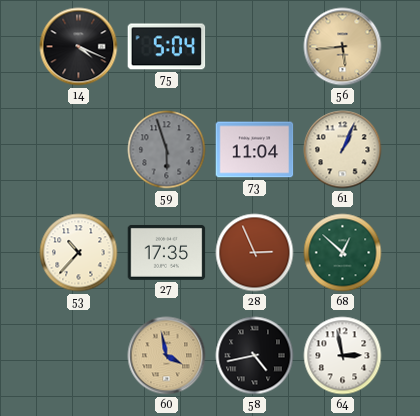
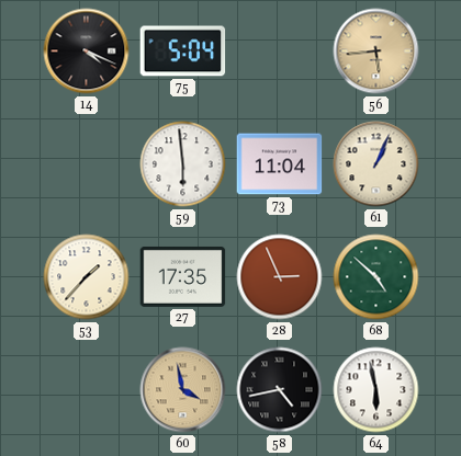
59: 5:57 -> 5:59
59 dial: grey -> white
53: 10:37 -> 1:37
68: 12:52 -> 4:52
64: 2:58 -> 5:58
